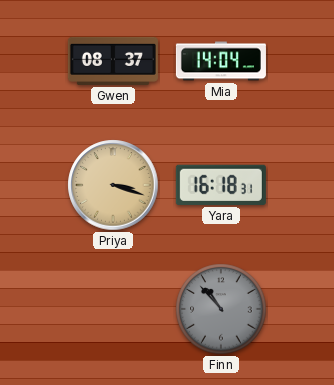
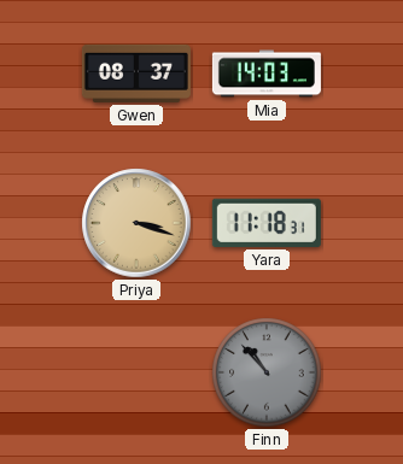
Mia: 14:04 -> 14:03
Yara: 16:18 -> 11:18
